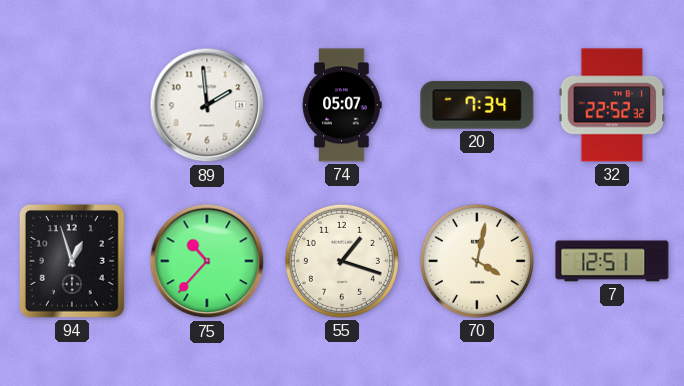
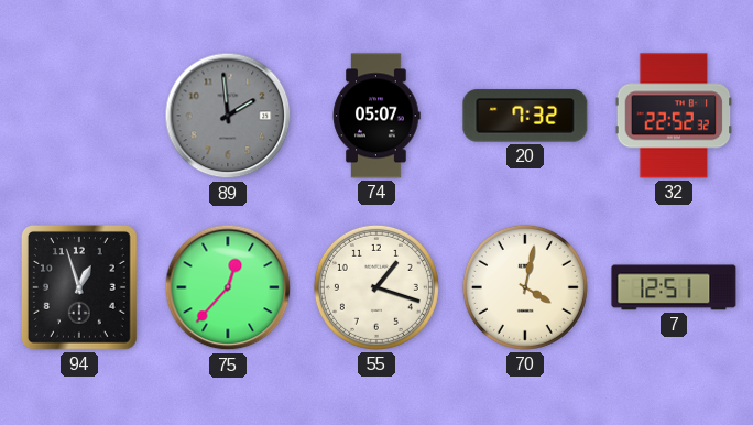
89 dial: white -> grey
20: 7:34 -> 7:32
75: 10:37 -> 12:37
